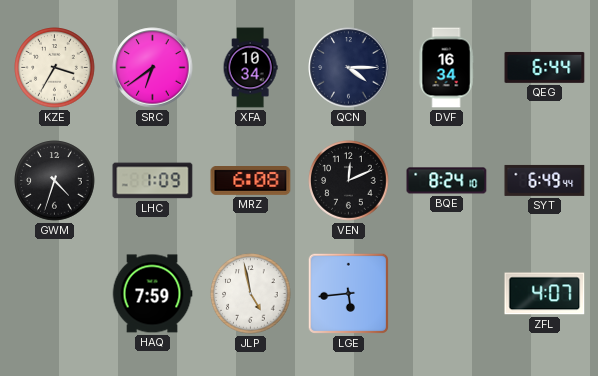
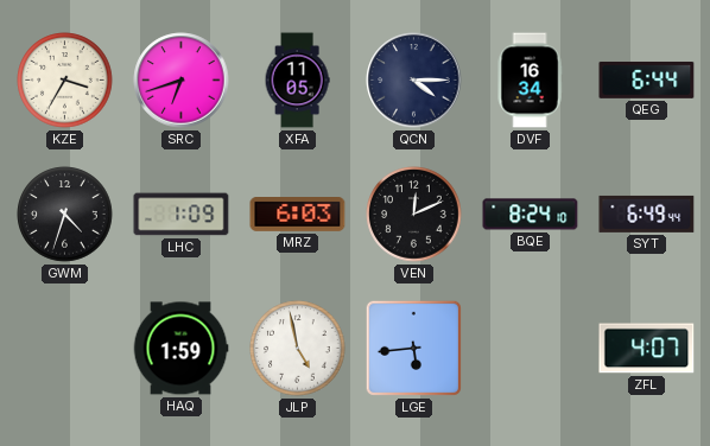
SRC: 6:39 -> 6:42
XFA: 10:34 -> 11:05
MRZ: 6:08 -> 6:03
HAQ: 7:59 -> 1:59
